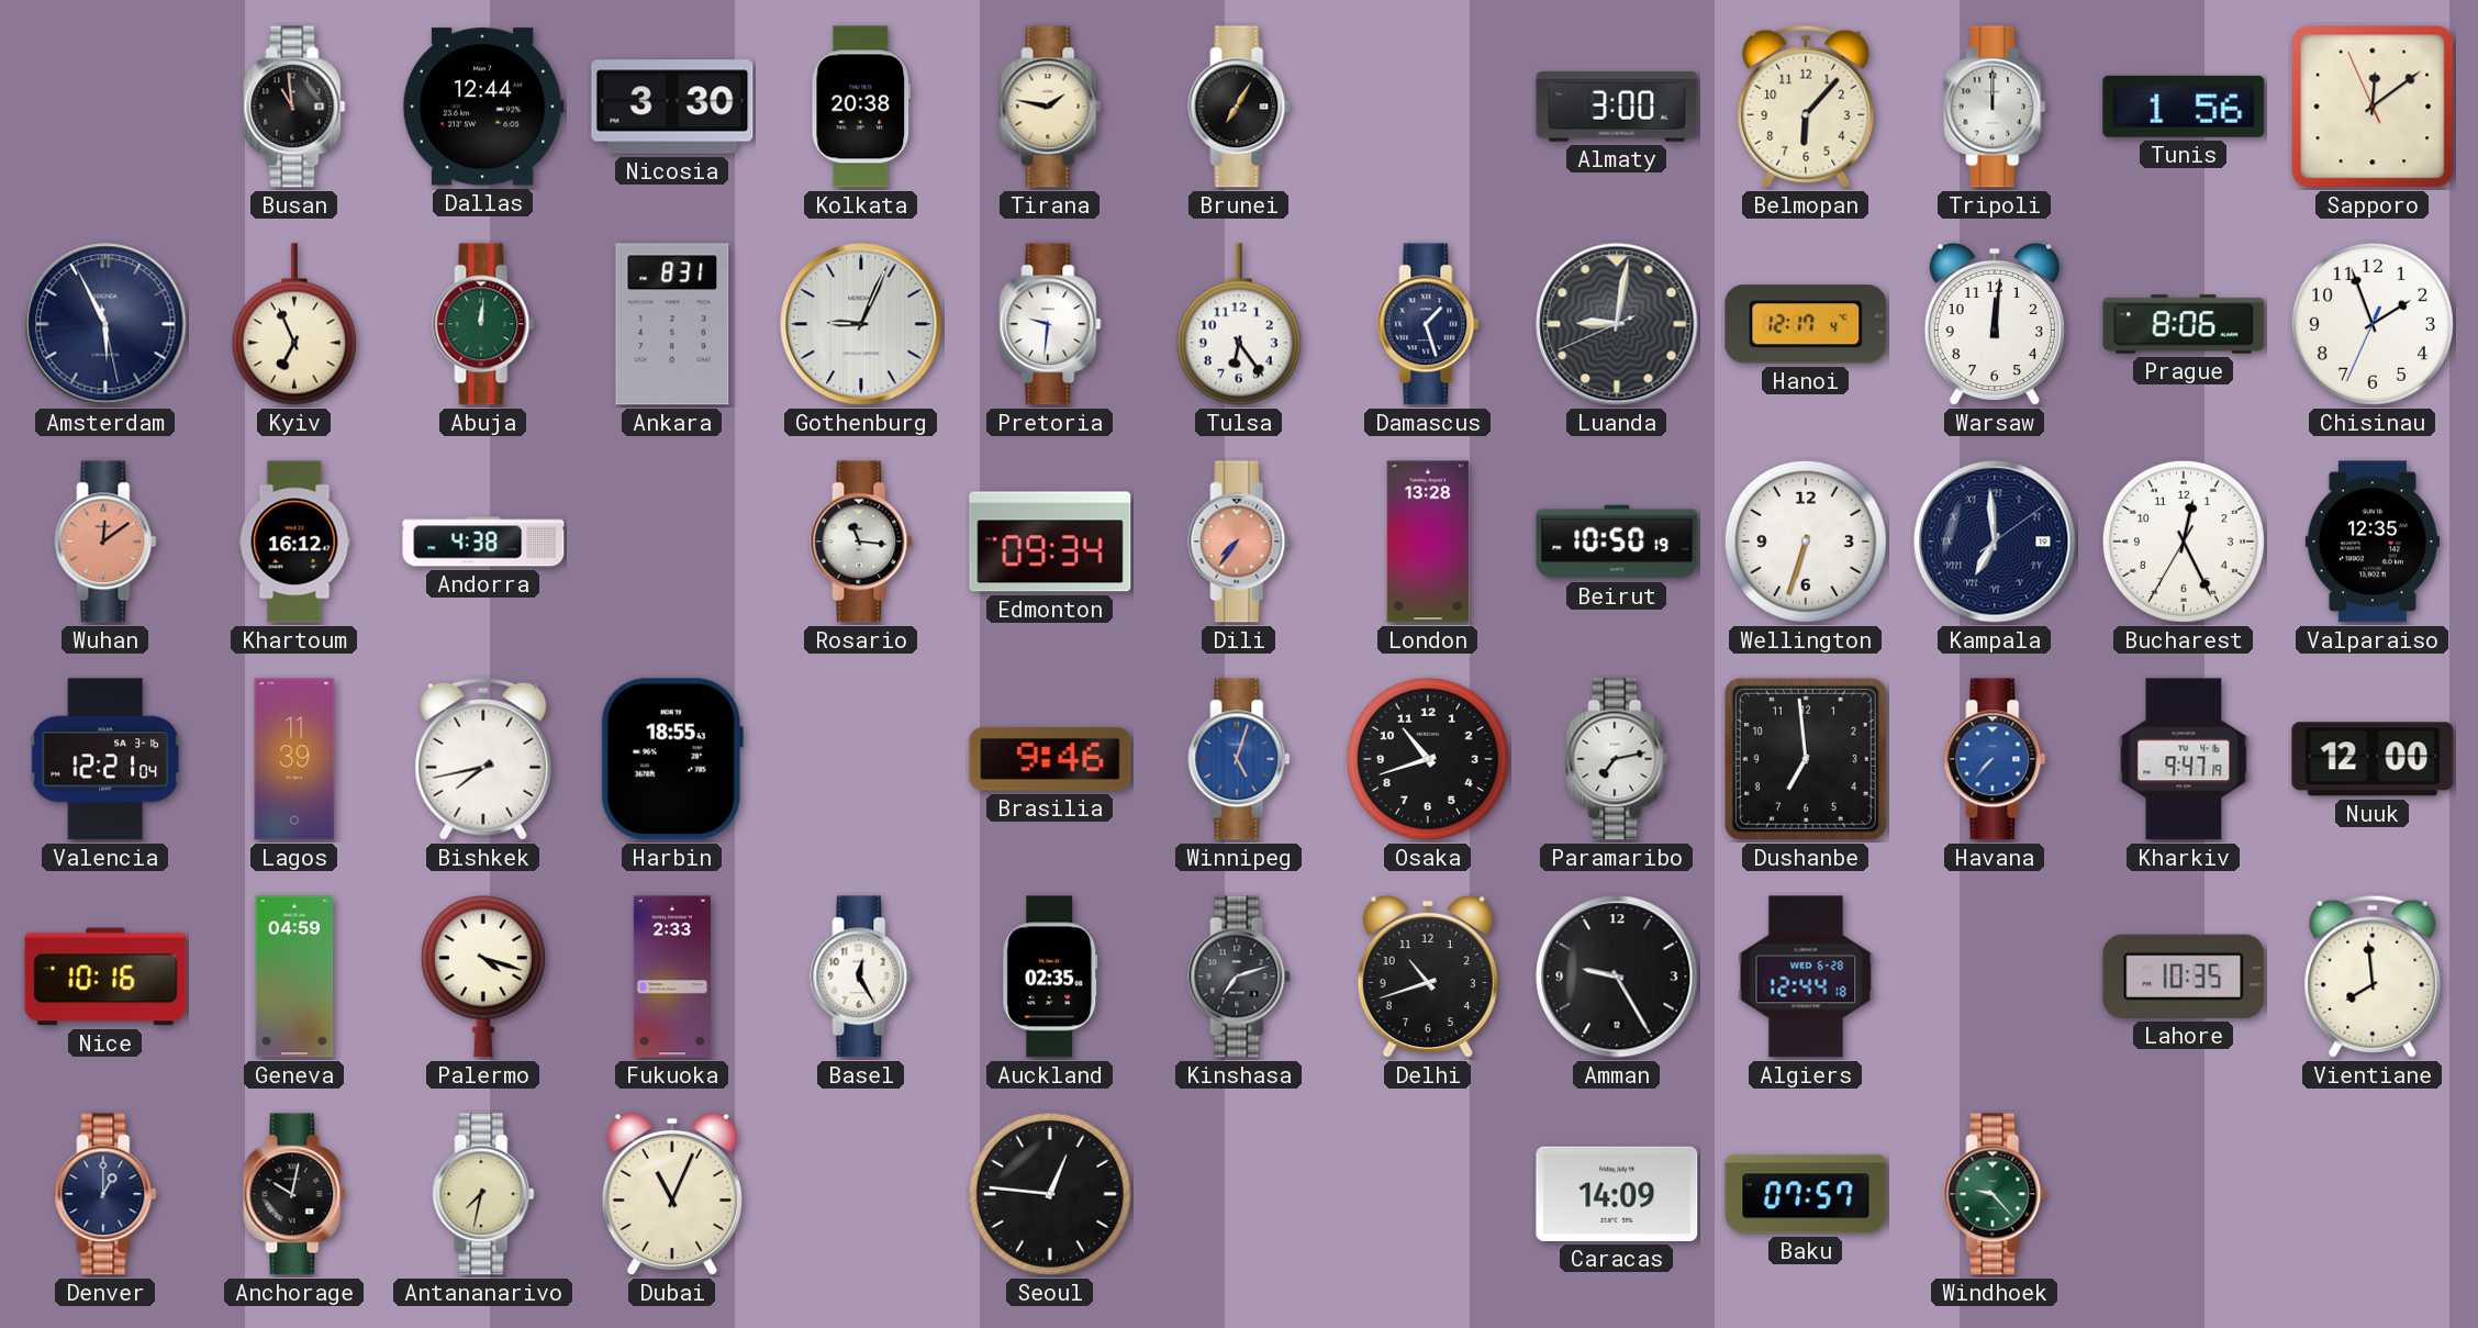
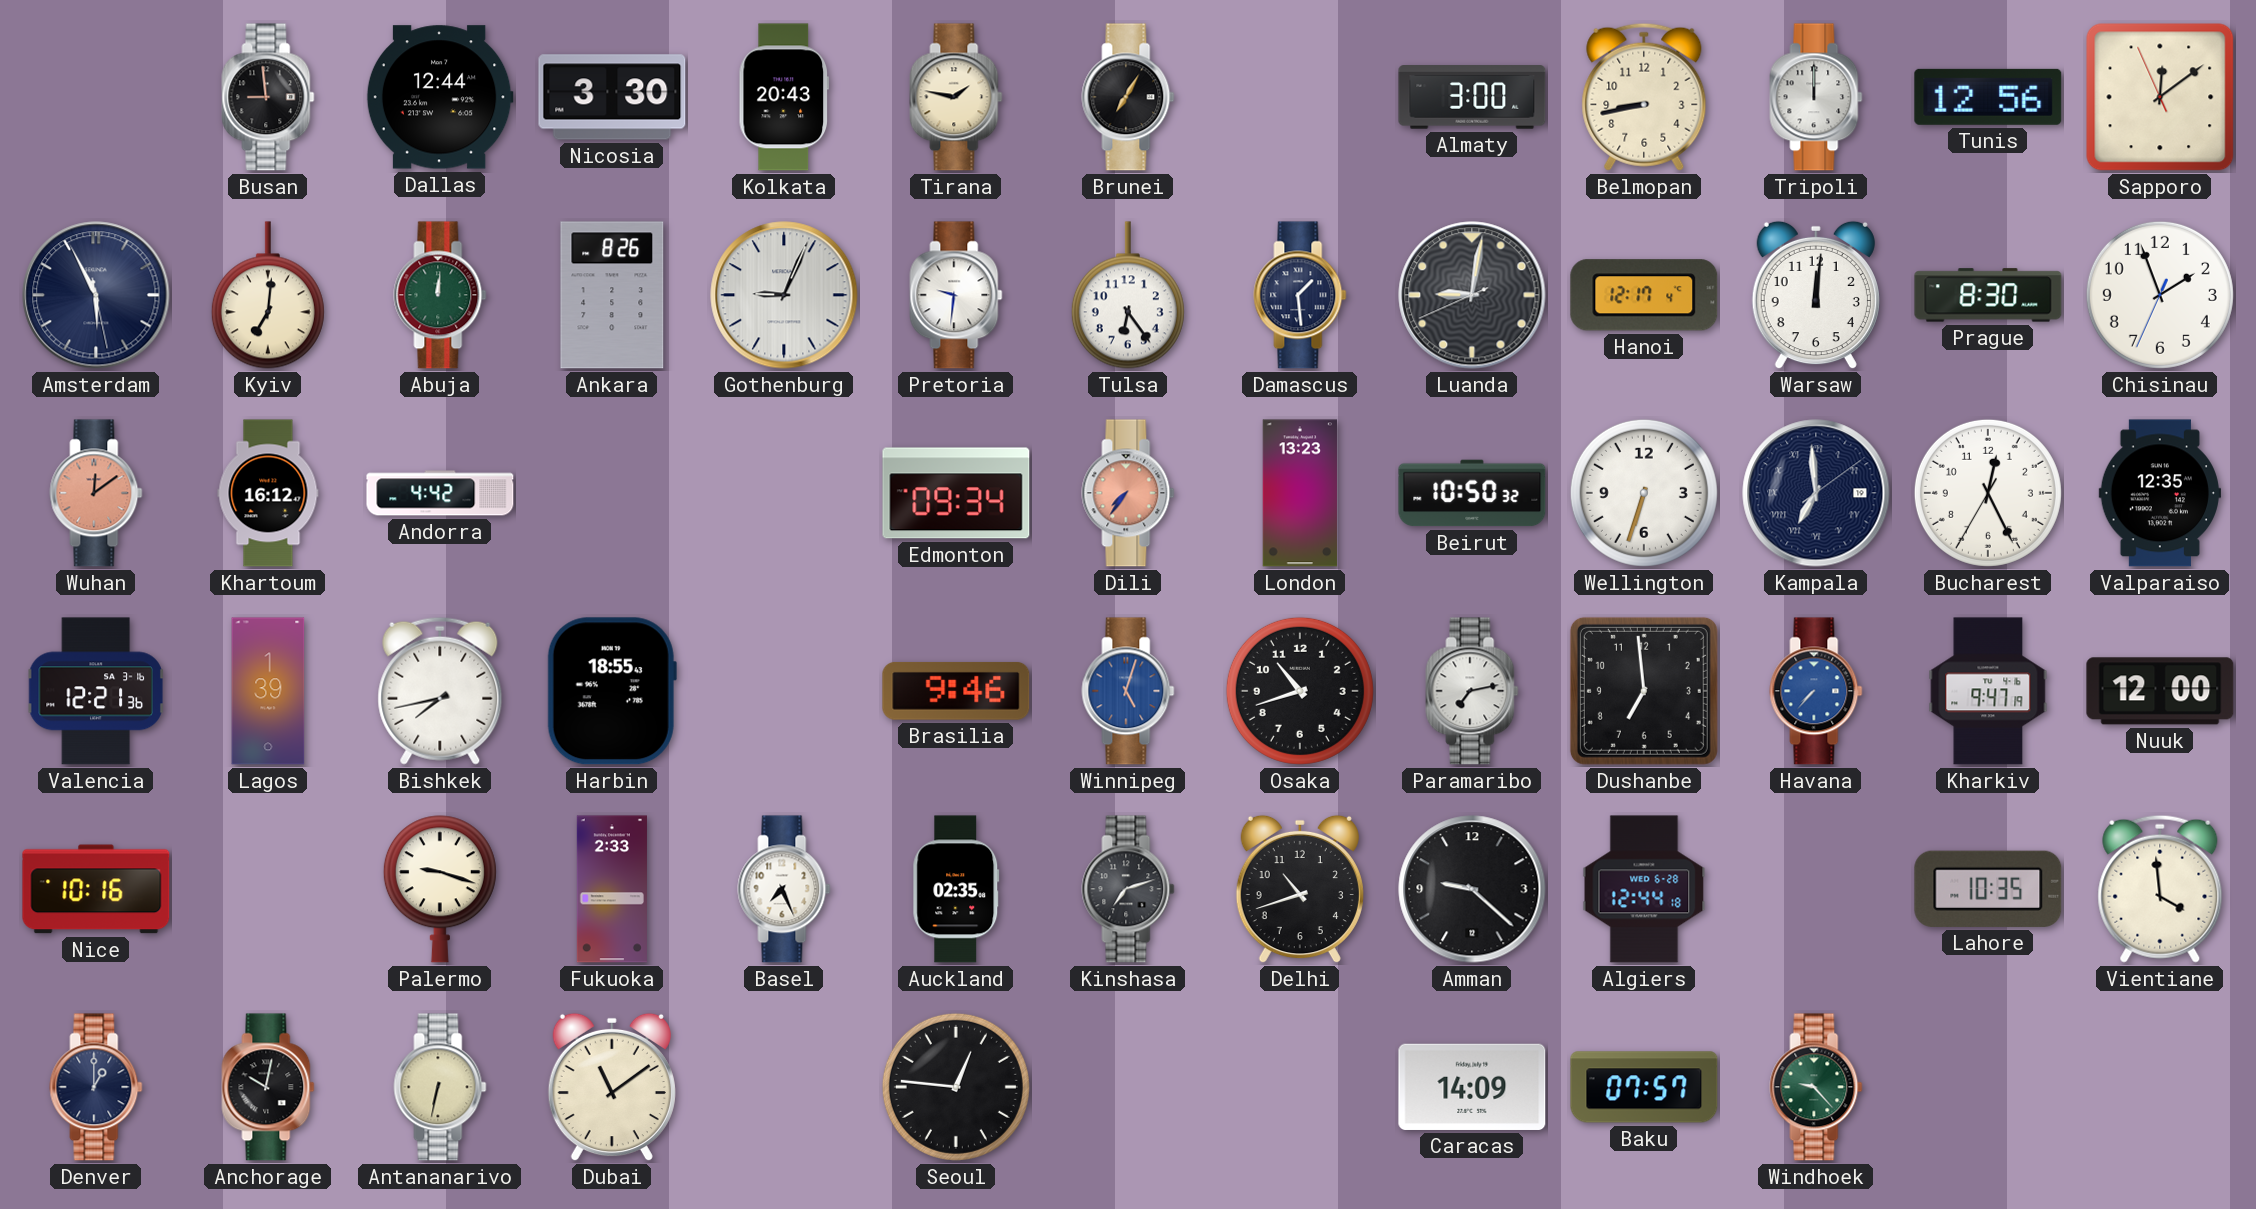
Busan: 10:59 -> 8:59
Kolkata: 20:38 -> 20:43
Belmopan: 6:07 -> 8:43
Tunis: 1:56 -> 12:56
Kyiv: 6:56 -> 7:01
Ankara: 8:31 -> 8:26
Damascus: 1:27 -> 1:29
Prague: 8:06 -> 8:30
Andorra: 4:38 -> 4:42
Rosario: 11:16 -> none
London: 13:28 -> 13:23
Beirut: 10:50:19 -> 10:50:32
Valencia: 12:21:04 -> 12:21:36
Lagos: 11:39 -> 1:39
Geneva: 04:59 -> none
Palermo: 4:18 -> 9:18
Basel: 12:25 -> 7:26
Amman: 9:25 -> 9:22
Vientiane: 7:59 -> 3:59
Antananarivo: 7:32 -> 6:32
Dubai: 11:04 -> 11:09
